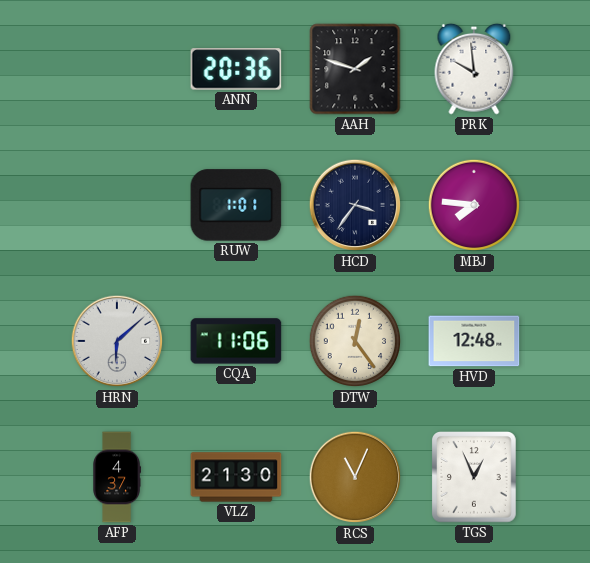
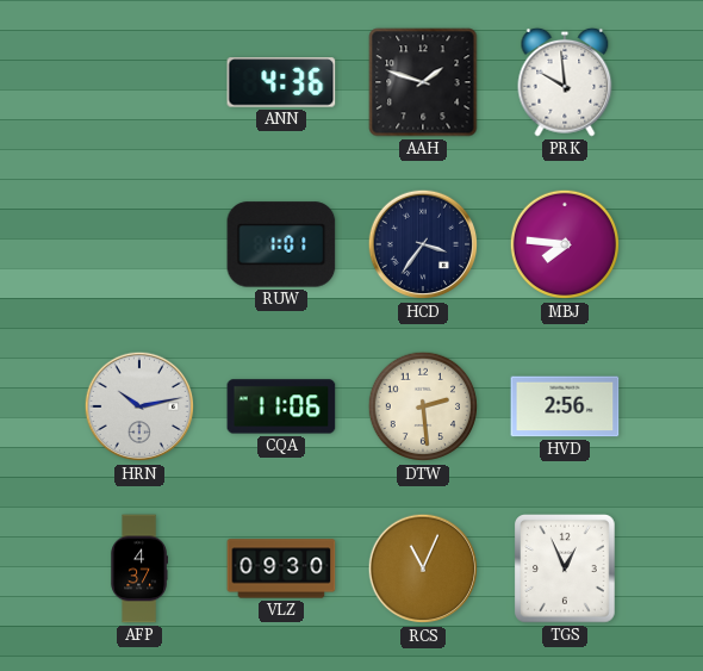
ANN: 20:36 -> 4:36
HRN: 6:08 -> 10:13
DTW: 12:24 -> 2:29
HVD: 12:48 -> 2:56
VLZ: 21:30 -> 09:30
